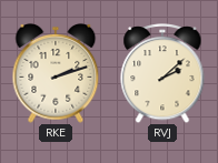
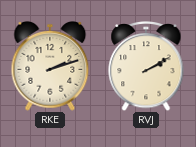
RVJ: 2:08 -> 2:10
